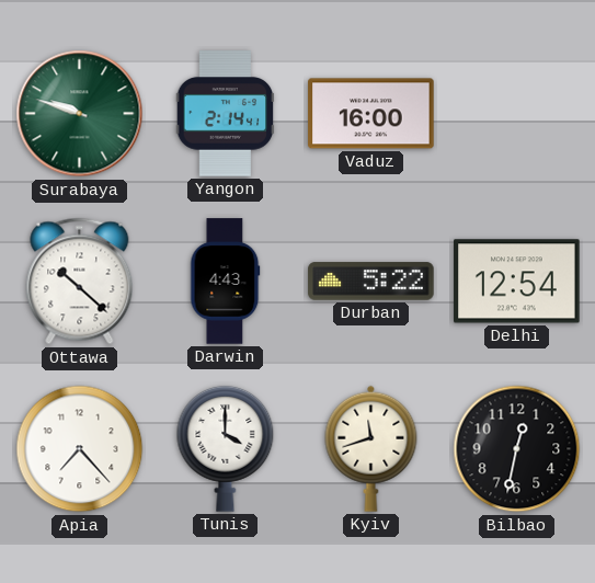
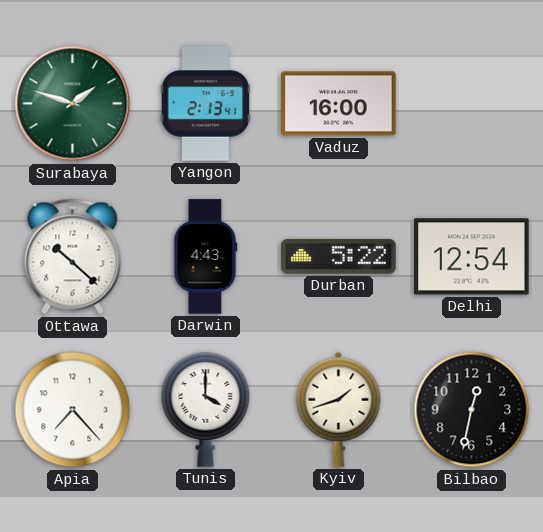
Surabaya: 9:48 -> 1:48
Yangon: 2:14 -> 2:13
Kyiv: 11:42 -> 1:42
